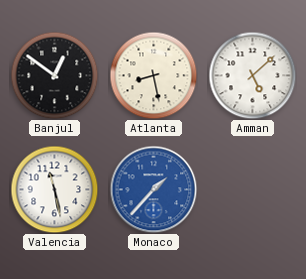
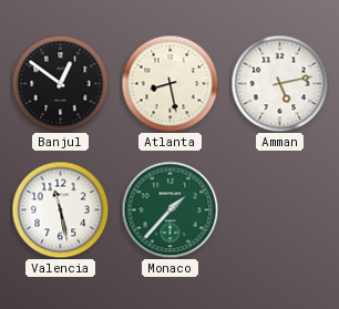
Amman: 5:08 -> 5:13
Monaco dial: blue -> green
